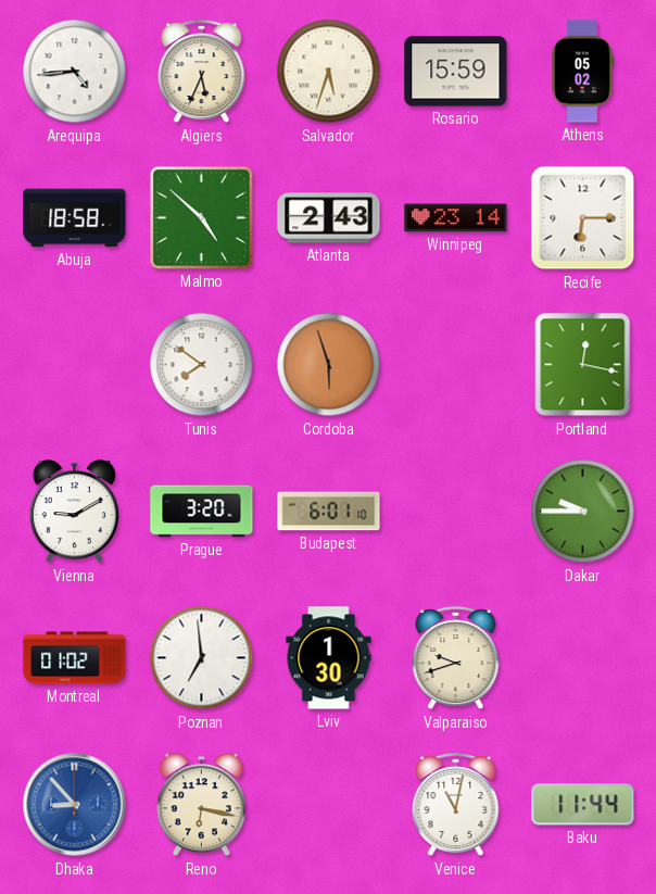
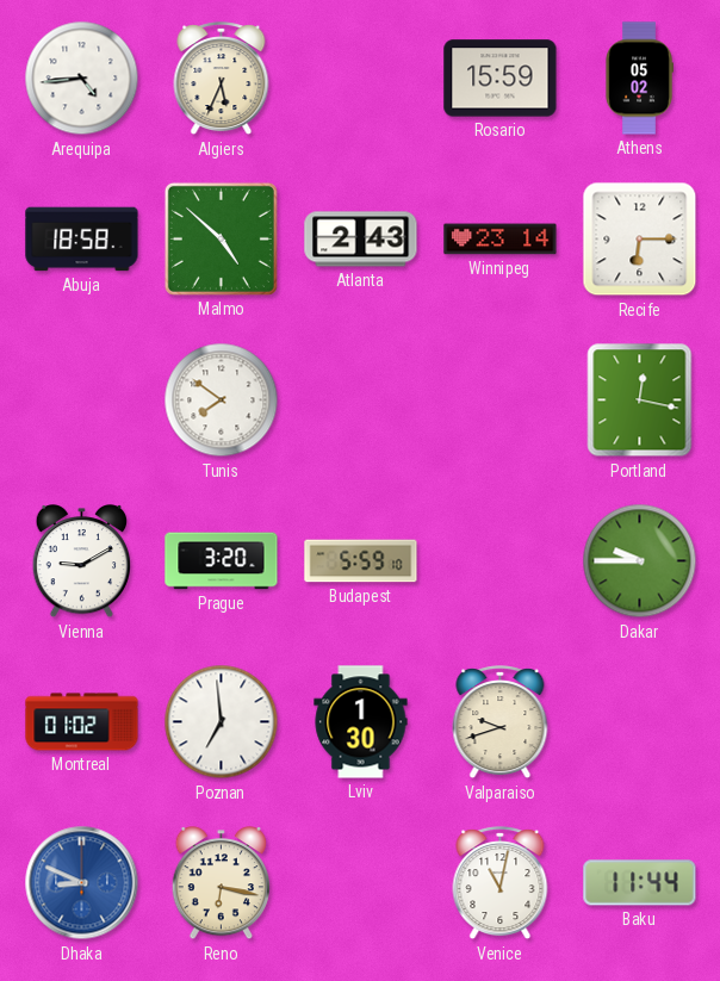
Salvador: 5:33 -> none
Cordoba: 5:57 -> none
Budapest: 6:01 -> 5:59
Dhaka: 8:53 -> 8:49
